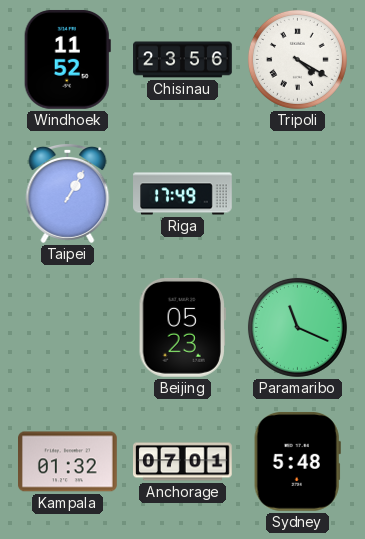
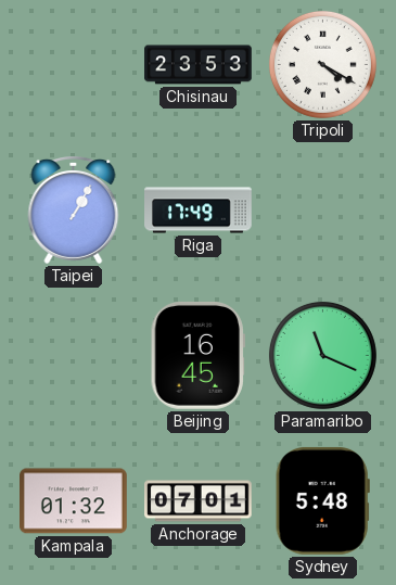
Windhoek: 11:52 -> none
Chisinau: 23:56 -> 23:53
Beijing: 05:23 -> 16:45
